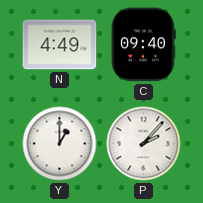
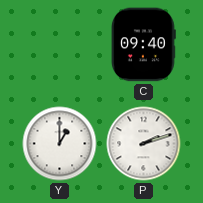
N: 4:49 -> none
P: 2:07 -> 2:12
